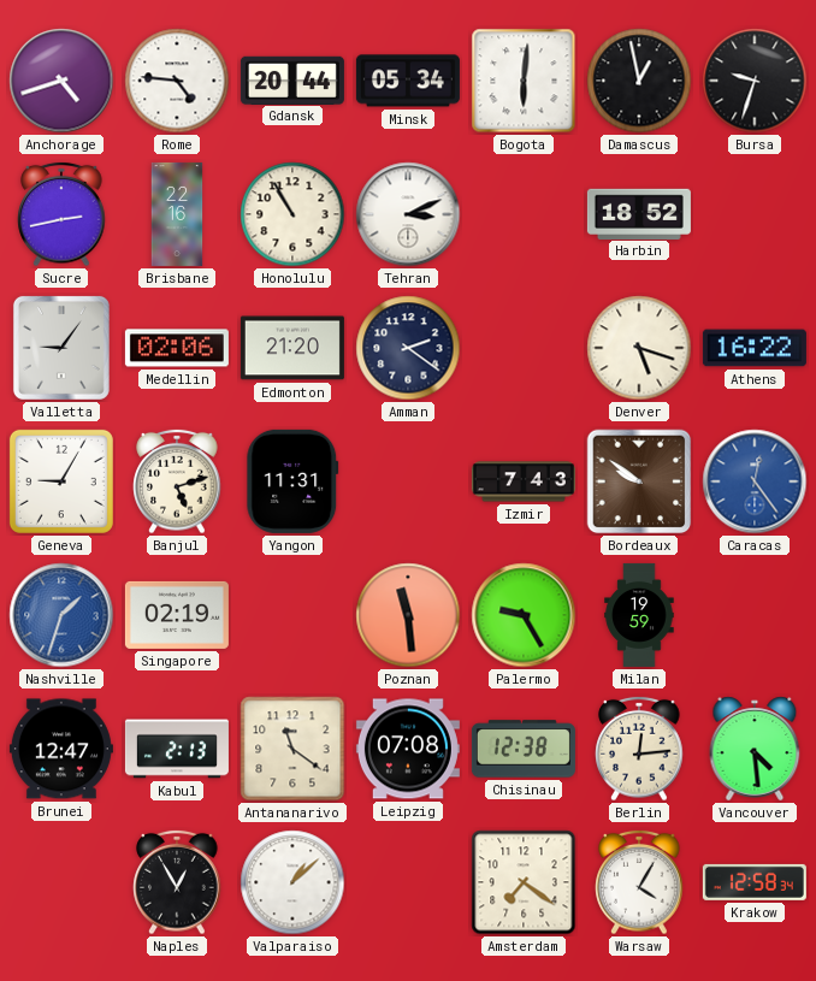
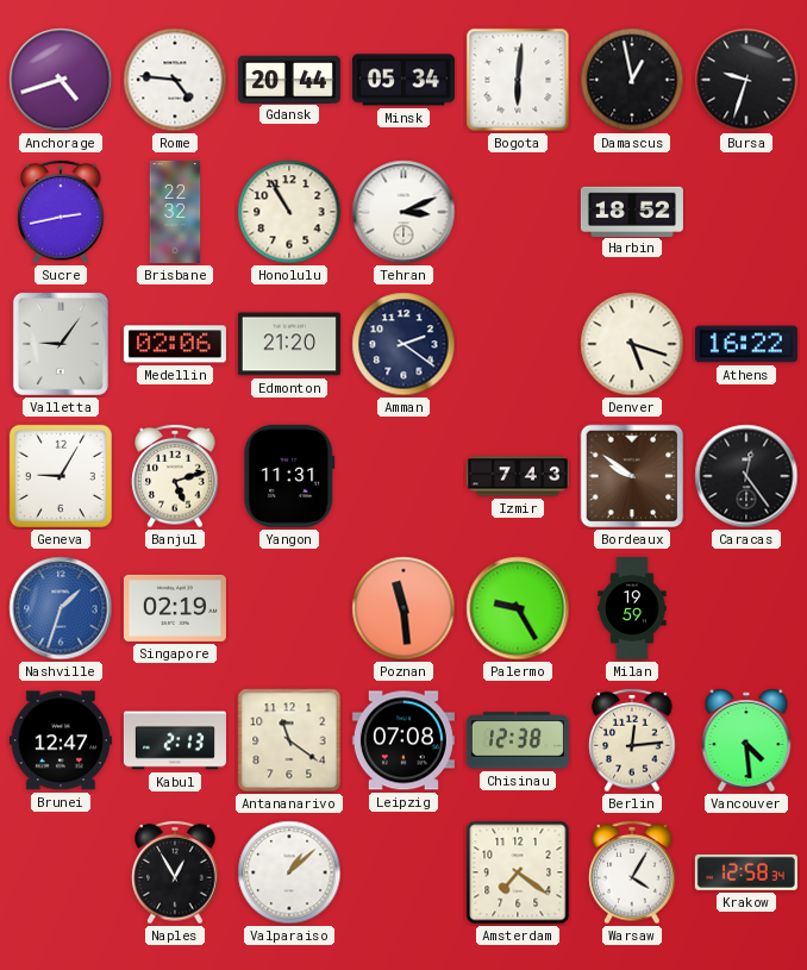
Brisbane: 22:16 -> 22:32
Caracas dial: blue -> black
